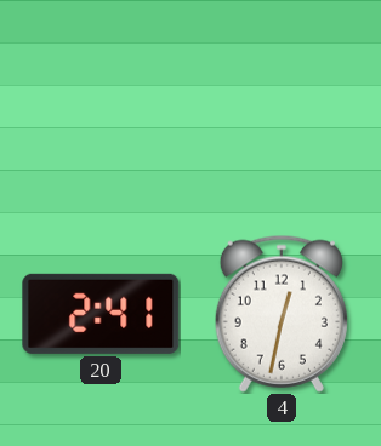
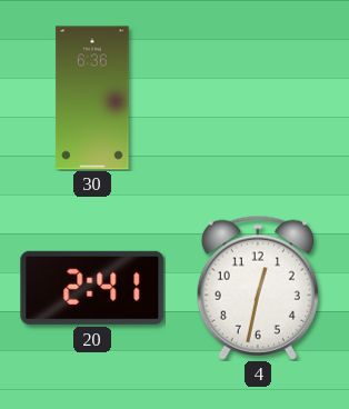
30: none -> 6:36
